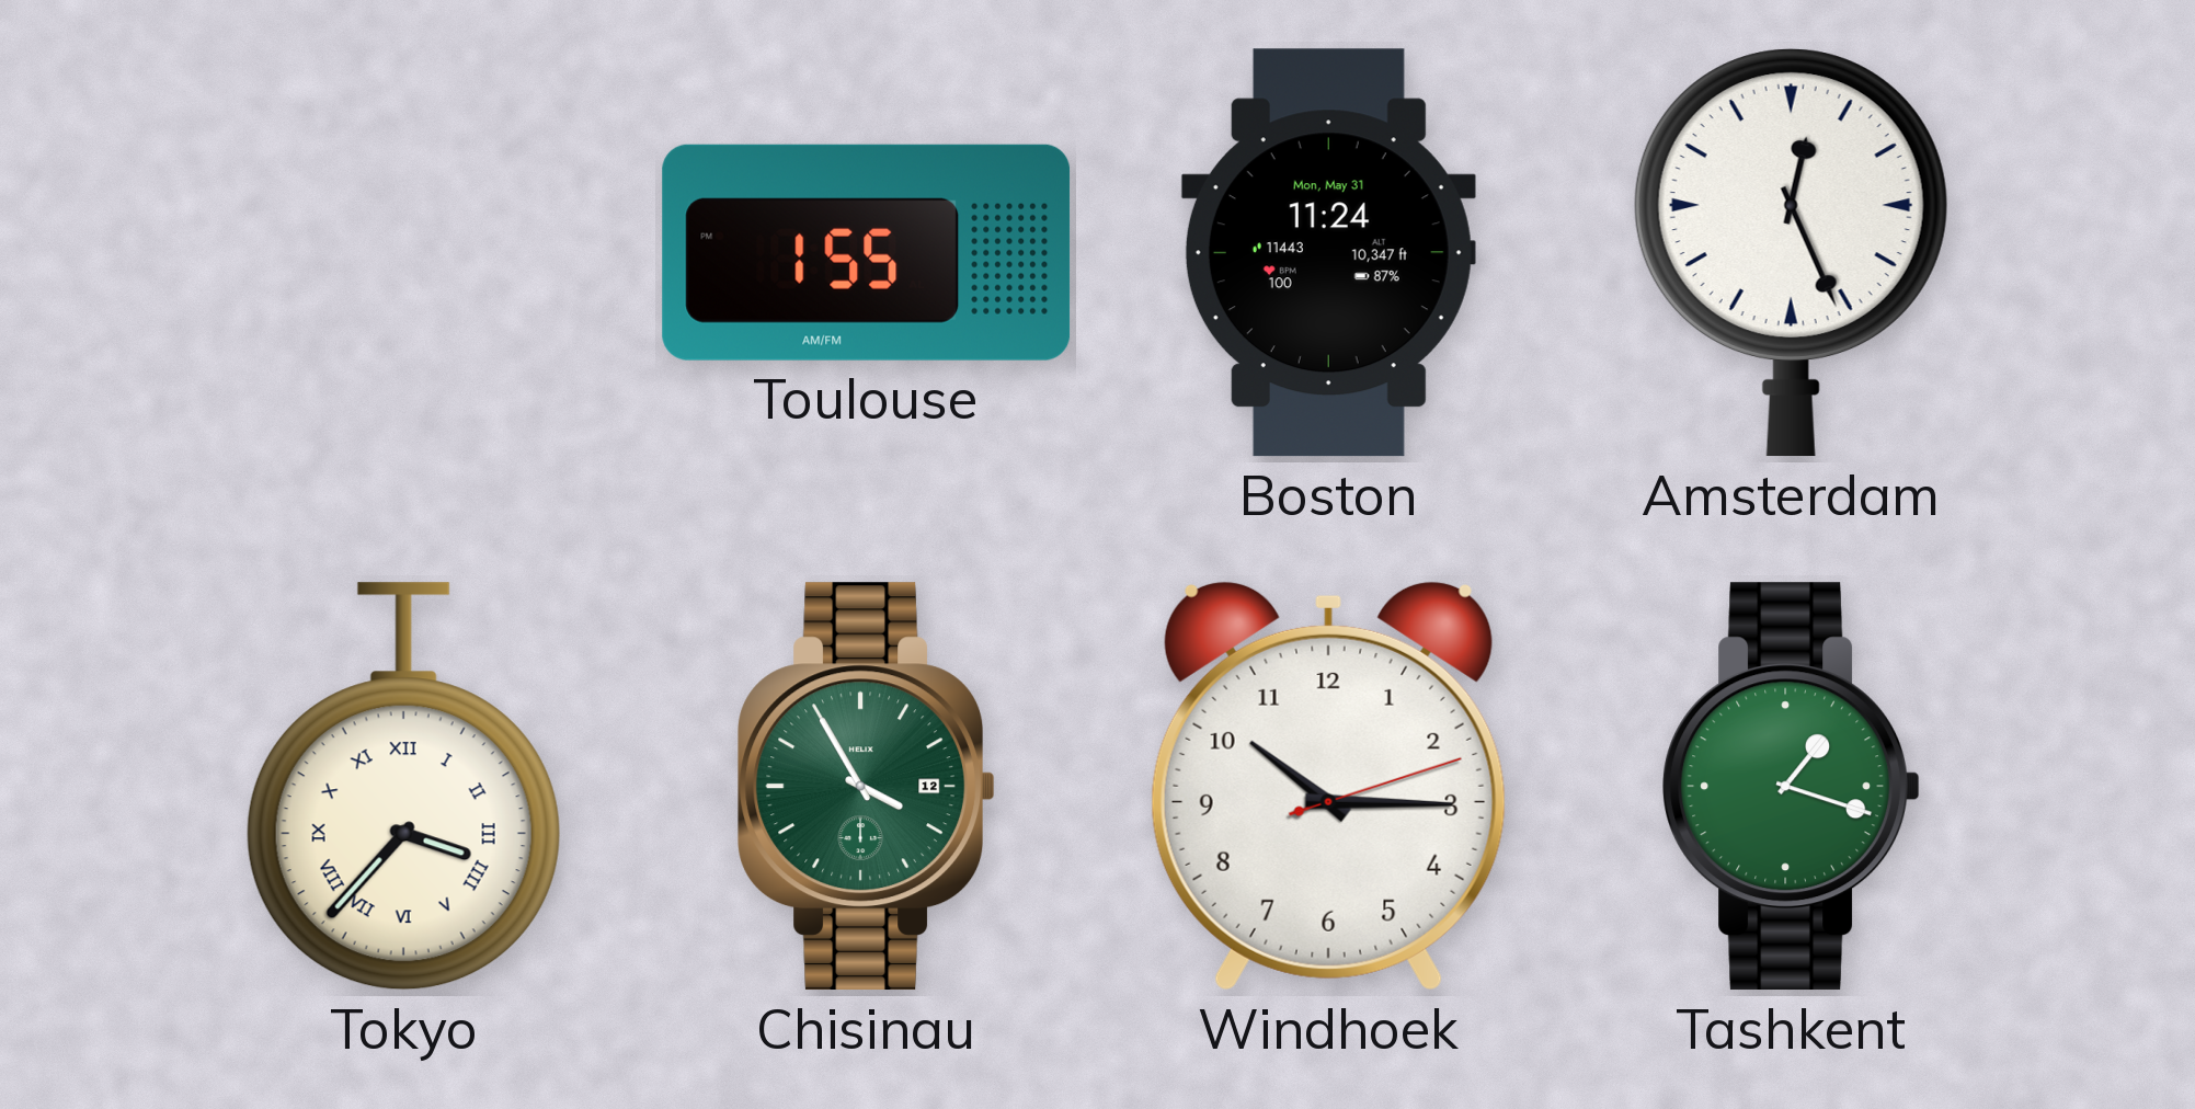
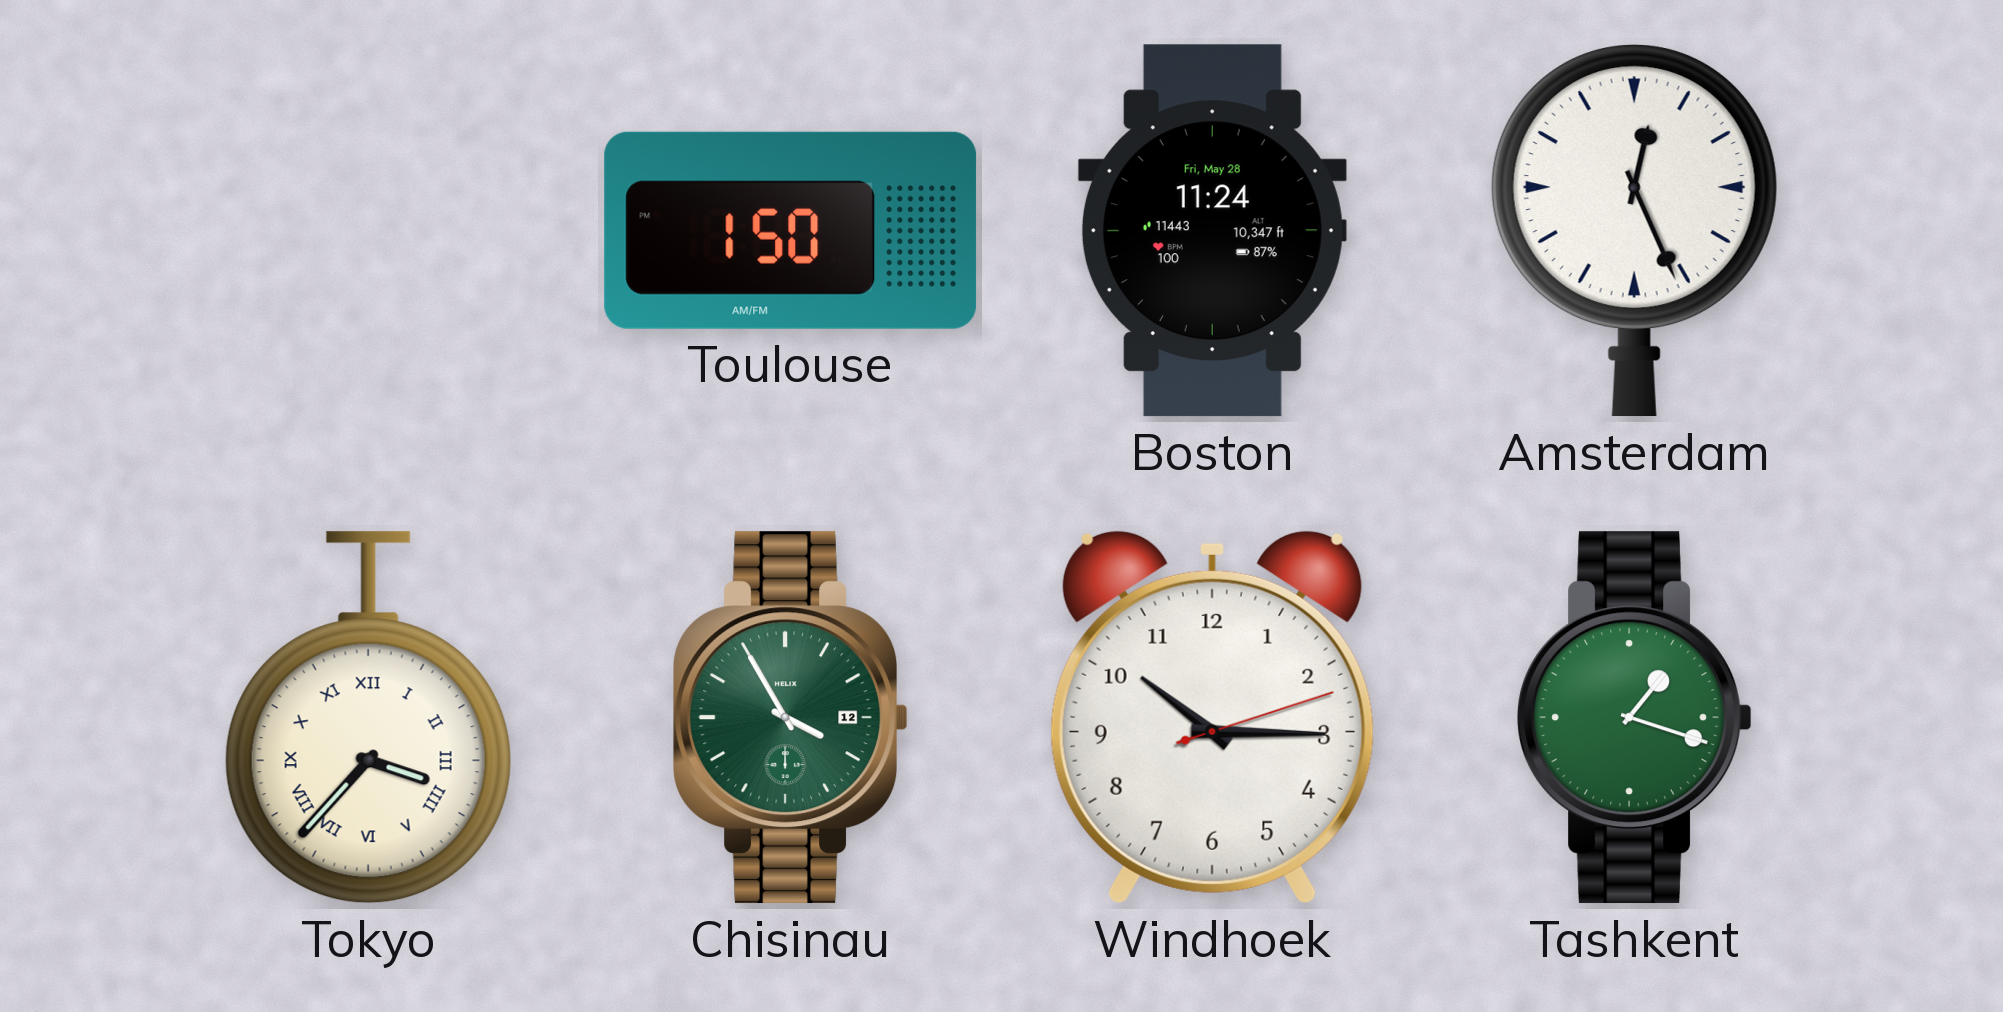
Toulouse: 1:55 -> 1:50
Boston date: Mon, May 31 -> Fri, May 28
